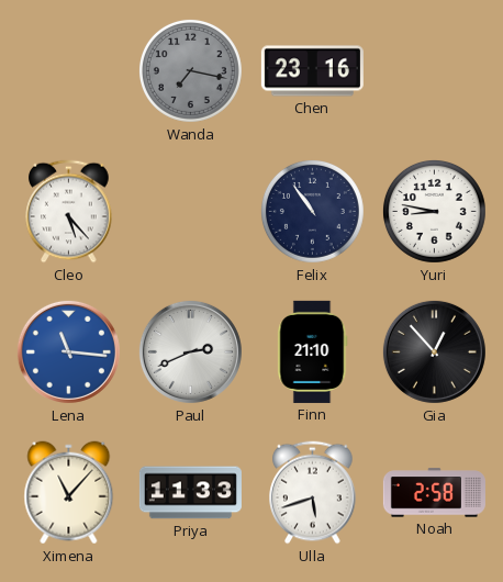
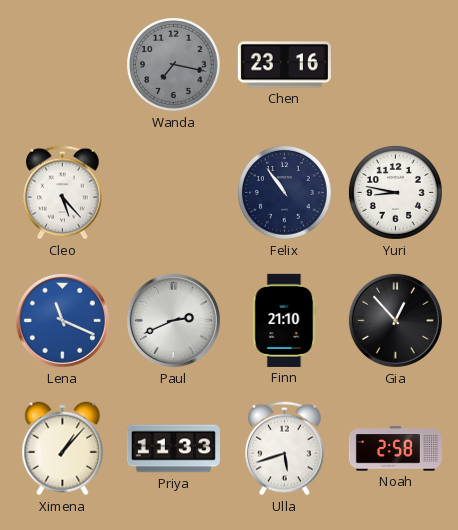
Lena: 11:16 -> 11:19
Ximena: 11:07 -> 1:07
